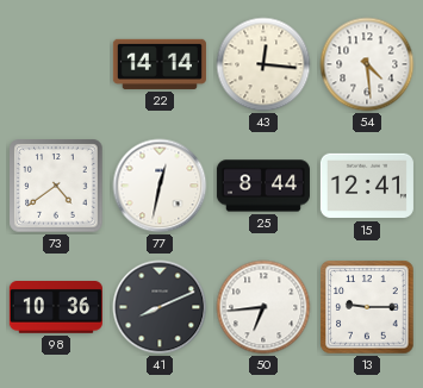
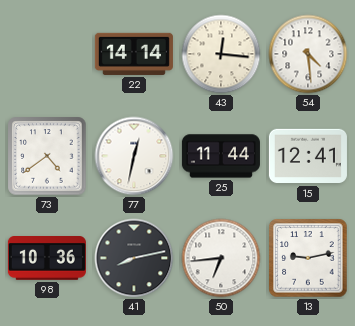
25: 8:44 -> 11:44
41: 8:11 -> 8:13
13: 9:15 -> 9:13
